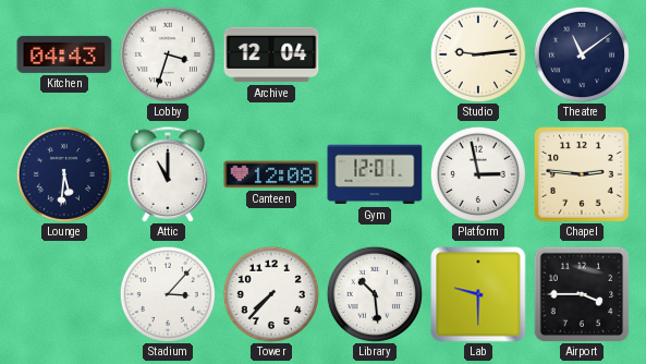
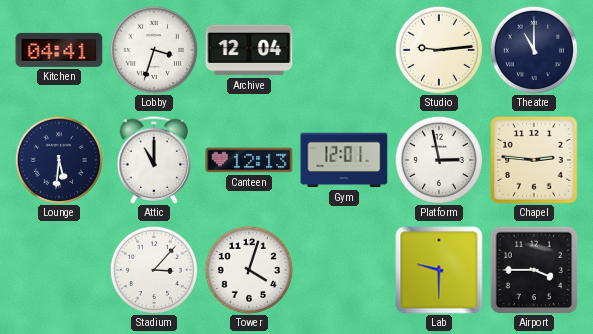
Kitchen: 04:43 -> 04:41
Theatre: 11:09 -> 11:00
Canteen: 12:08 -> 12:13
Tower: 7:37 -> 4:03
Library: 10:29 -> none
